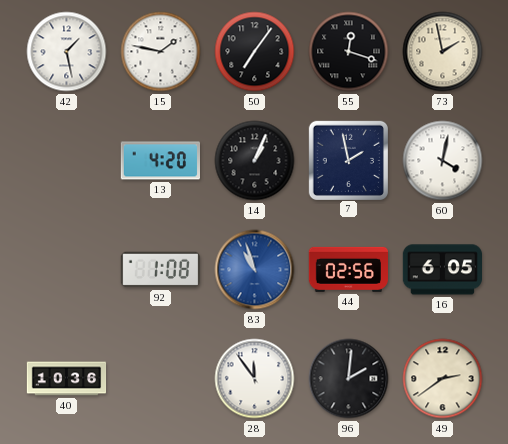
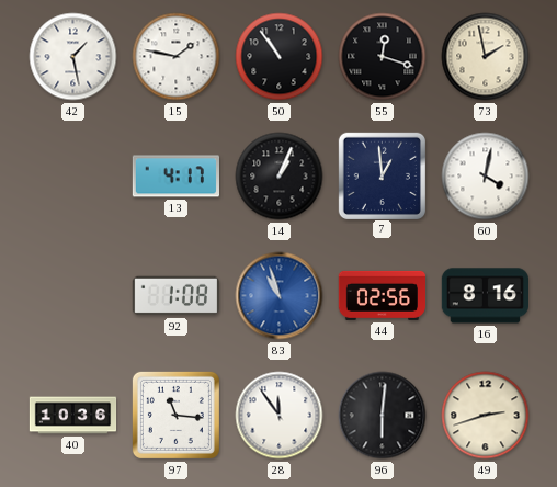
50: 7:06 -> 10:54
13: 4:20 -> 4:17
7: 1:58 -> 12:59
16: 6:05 -> 8:16
97: none -> 11:16
96: 2:01 -> 6:01
49: 2:39 -> 2:42
